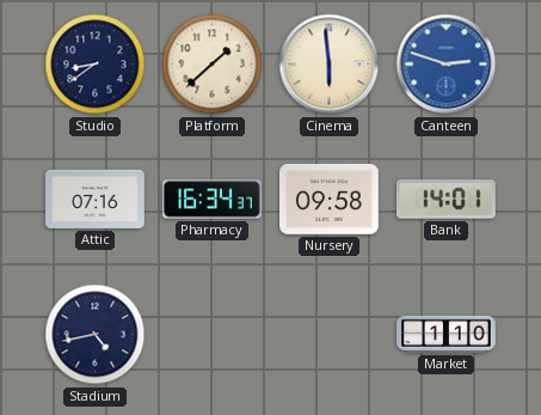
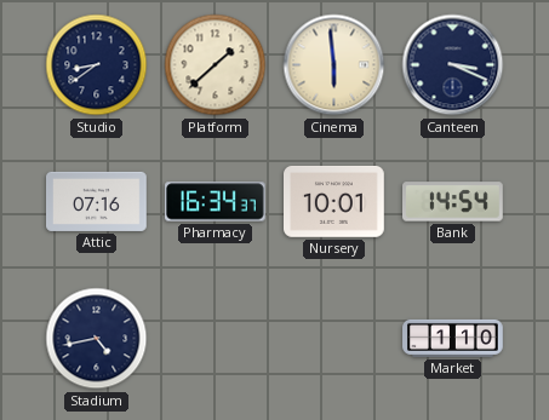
Canteen: 2:48 -> 3:19
Canteen dial: blue -> navy
Nursery: 09:58 -> 10:01
Bank: 14:01 -> 14:54
